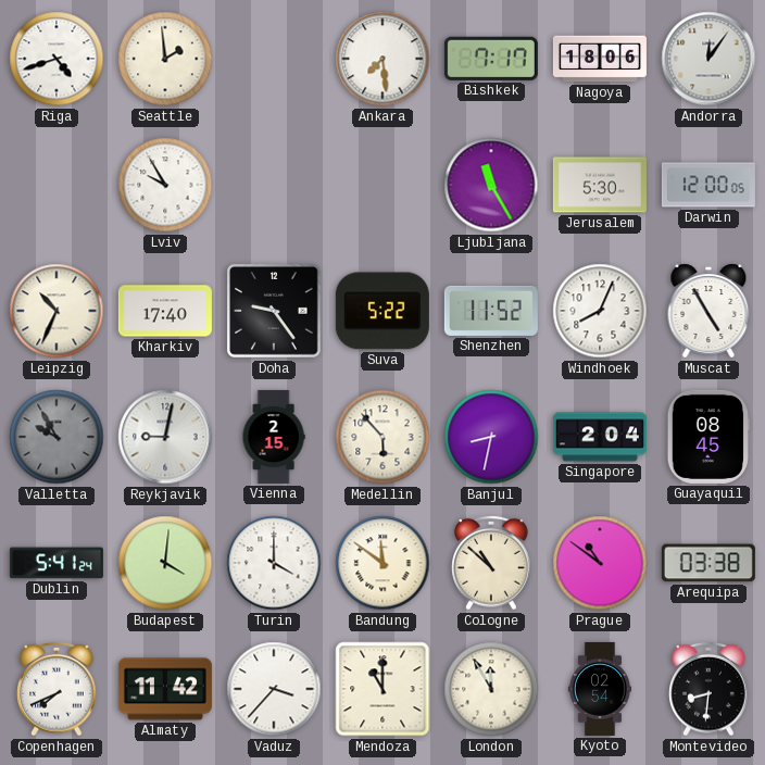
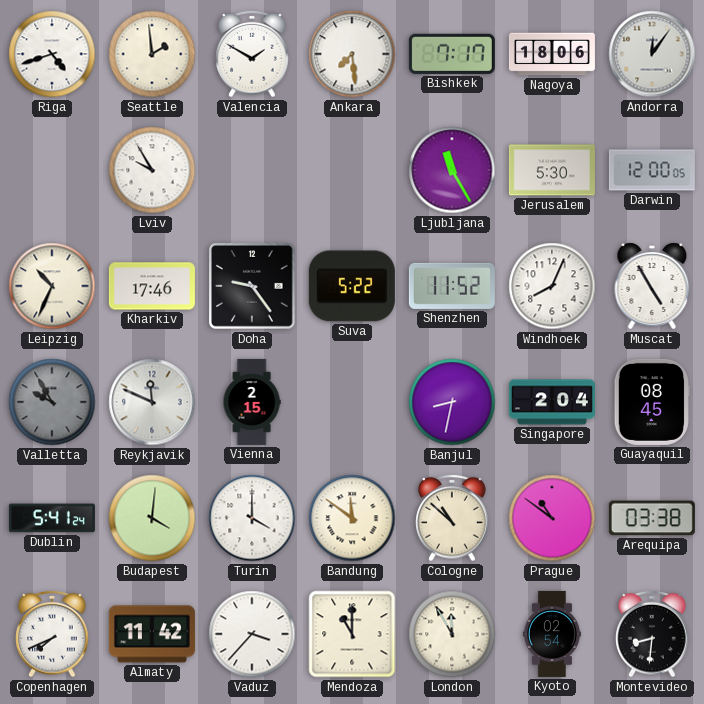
Valencia: none -> 1:50
Kharkiv: 17:40 -> 17:46
Reykjavik: 9:02 -> 11:49
Medellin: 5:53 -> none
